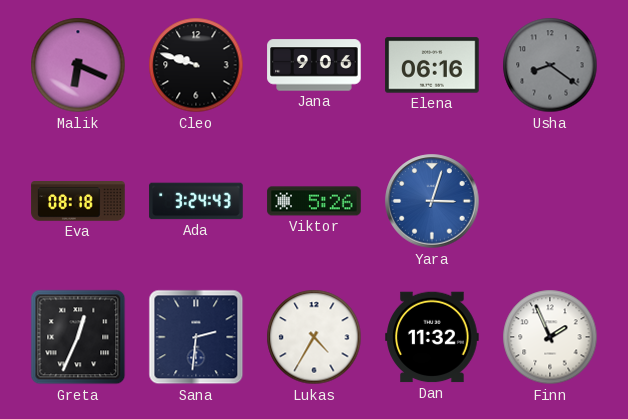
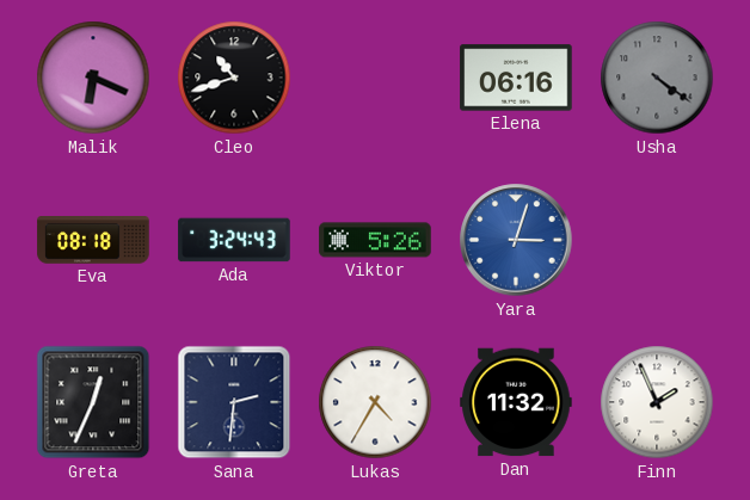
Cleo: 9:48 -> 10:42
Jana: 9:06 -> none
Usha: 8:21 -> 4:21
